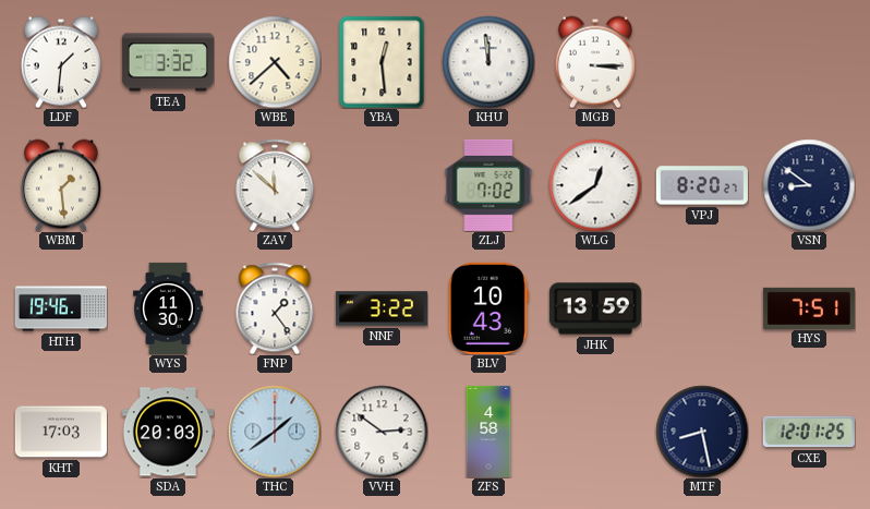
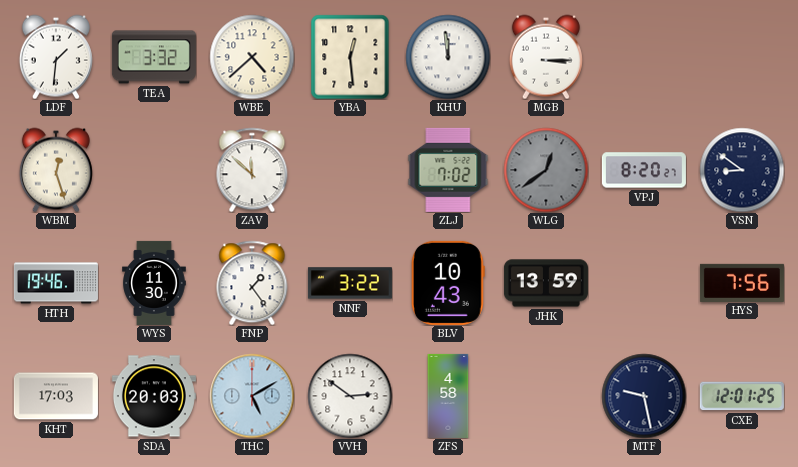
WBM: 1:29 -> 12:27
WLG dial: white -> grey
HYS: 7:51 -> 7:56
THC: 1:39 -> 5:10
MTF: 8:28 -> 9:28
